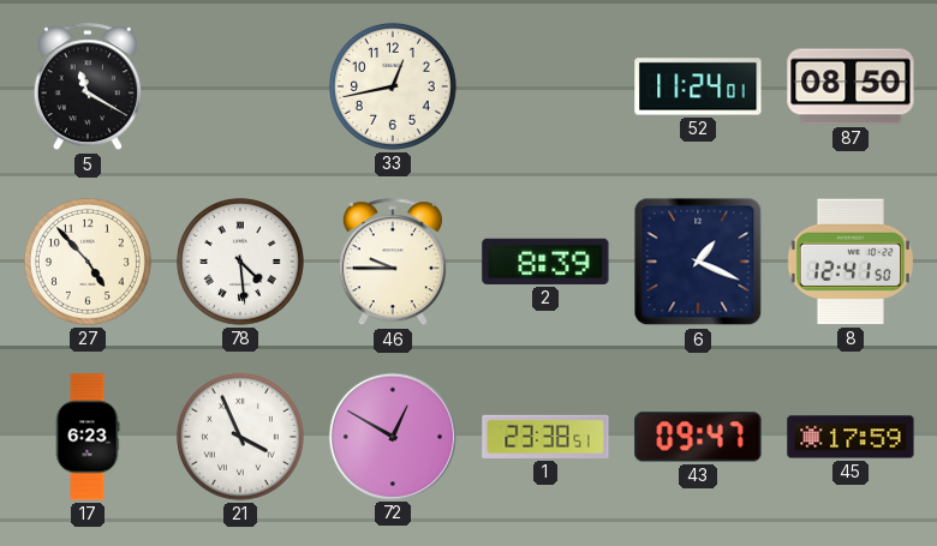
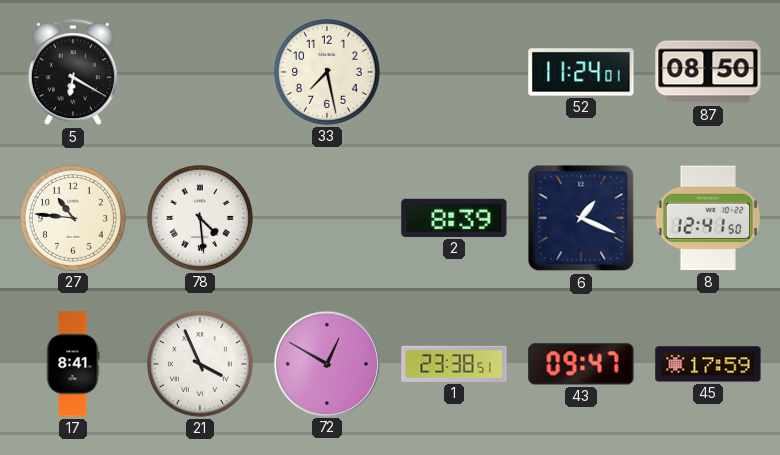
5: 11:20 -> 6:20
33: 12:43 -> 7:28
27: 4:53 -> 10:46
46: 9:45 -> none
17: 6:23 -> 8:41
